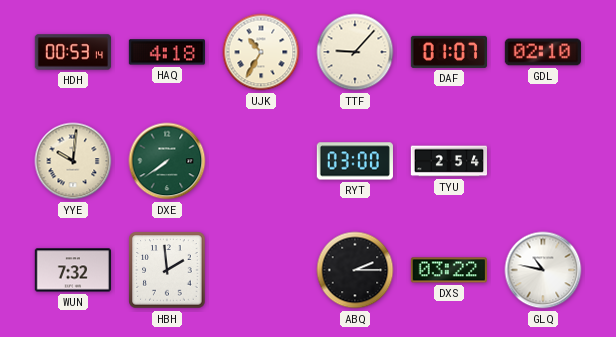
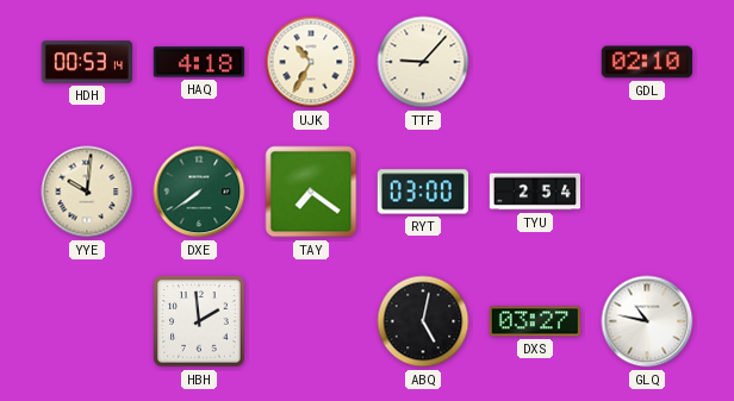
DAF: 01:07 -> none
TAY: none -> 7:21
WUN: 7:32 -> none
ABQ: 2:15 -> 5:02
DXS: 03:22 -> 03:27
